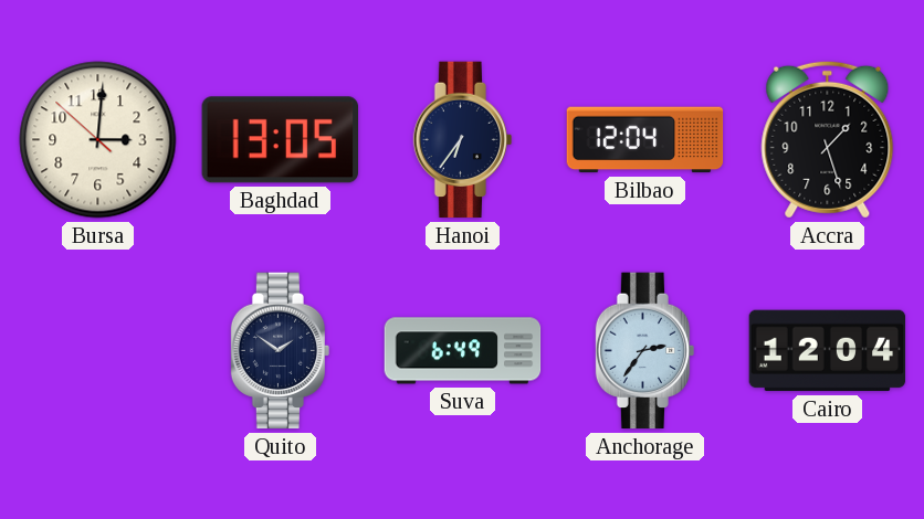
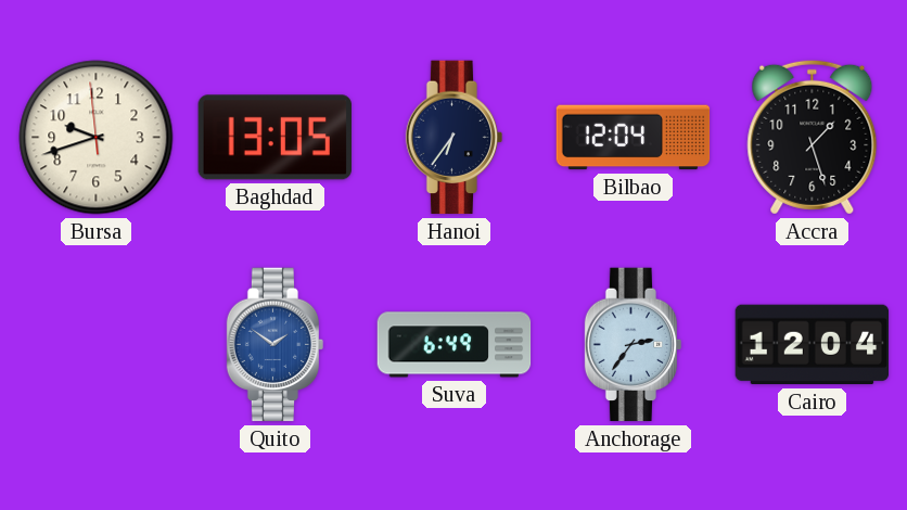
Bursa: 3:00 -> 9:41
Quito dial: navy -> blue
